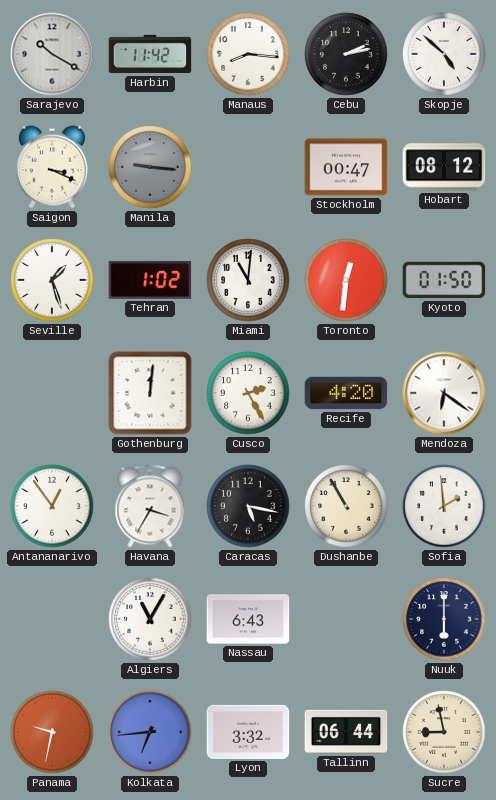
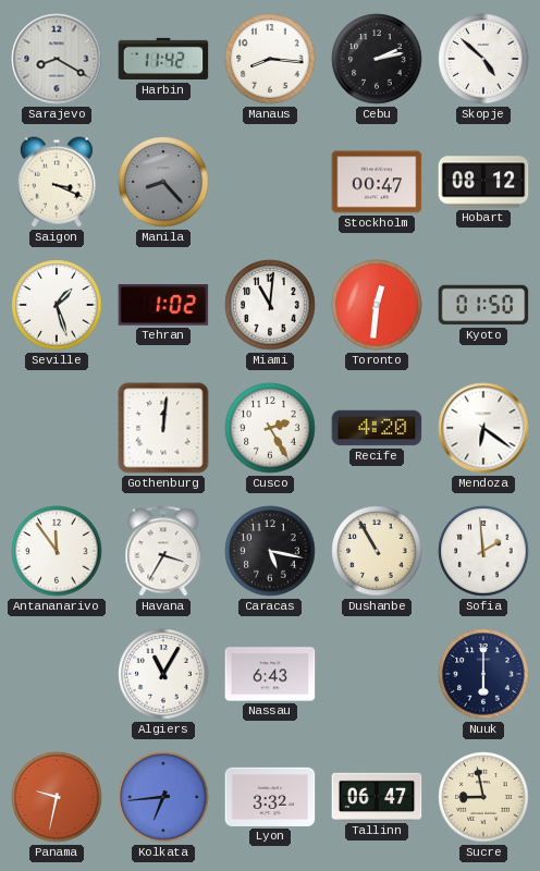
Sarajevo: 10:20 -> 8:20
Manila: 9:16 -> 8:23
Antananarivo: 12:54 -> 11:54
Tallinn: 06:44 -> 06:47
